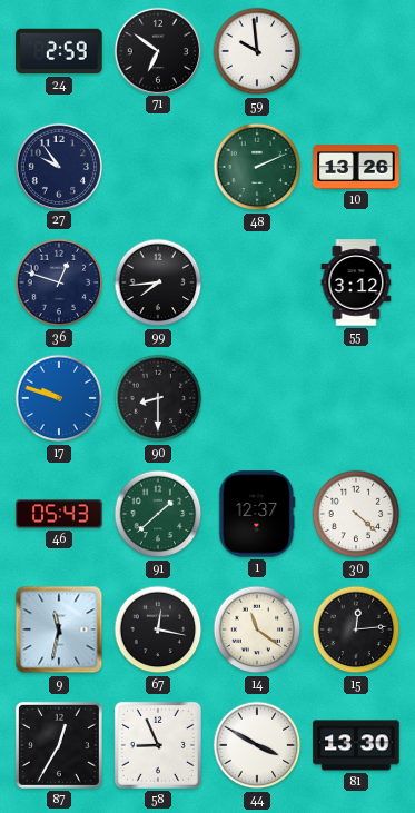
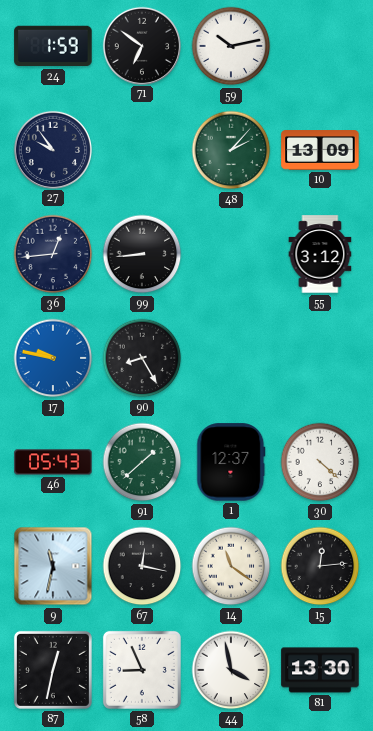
24: 2:59 -> 1:59
59: 9:59 -> 10:13
48: 2:11 -> 2:07
10: 13:26 -> 13:09
36: 12:48 -> 12:44
99: 7:44 -> 8:44
17: 9:48 -> 9:47
90: 8:30 -> 8:25
87: 12:35 -> 12:32
44: 3:50 -> 3:58
